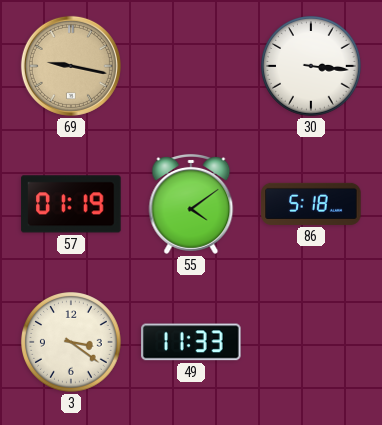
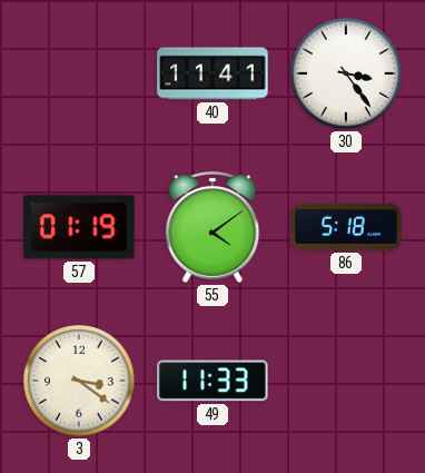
69: 9:17 -> none
40: none -> 11:41
30: 3:16 -> 3:24
